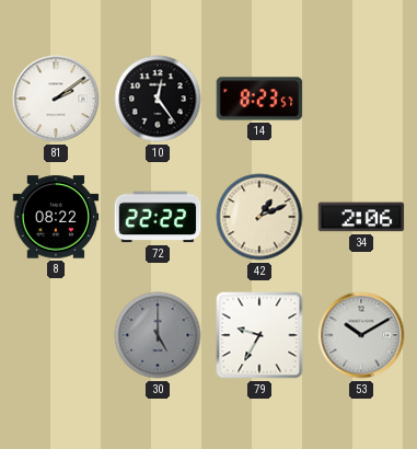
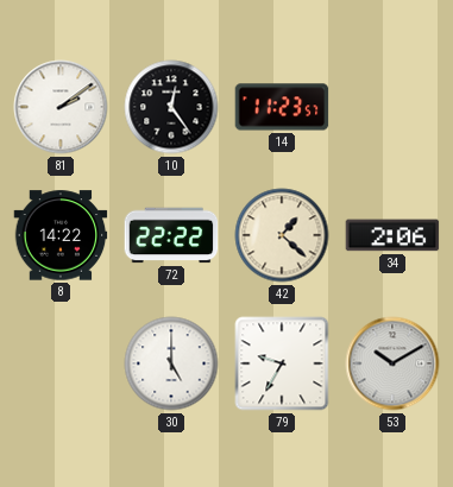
14: 8:23 -> 11:23
8: 08:22 -> 14:22
42: 1:11 -> 1:22
30 dial: grey -> white
